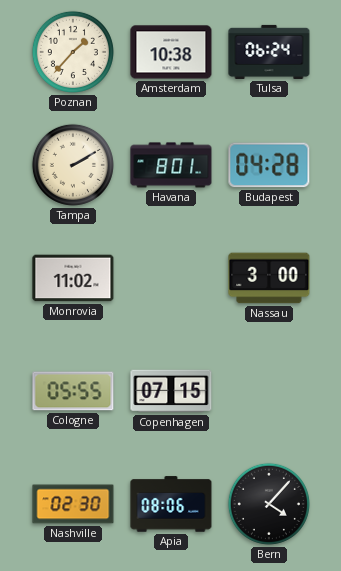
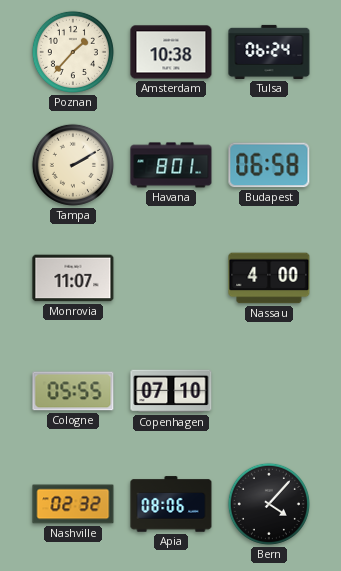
Budapest: 04:28 -> 06:58
Monrovia: 11:02 -> 11:07
Nassau: 3:00 -> 4:00
Copenhagen: 07:15 -> 07:10
Nashville: 02:30 -> 02:32
